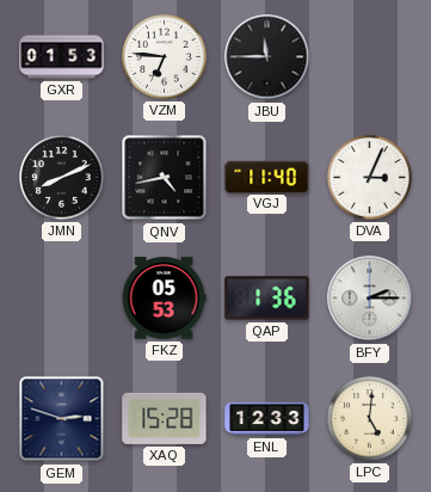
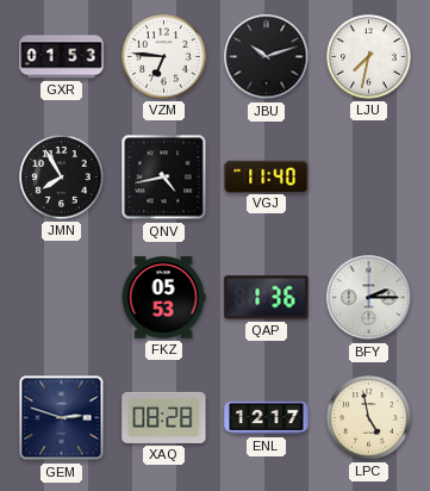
JBU: 11:45 -> 10:12
LJU: none -> 7:32
JMN: 8:11 -> 7:55
DVA: 3:04 -> none
XAQ: 15:28 -> 08:28
ENL: 12:33 -> 12:17
LPC: 5:01 -> 4:58
